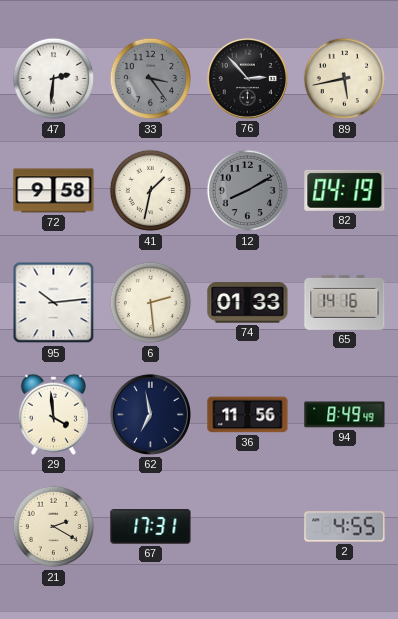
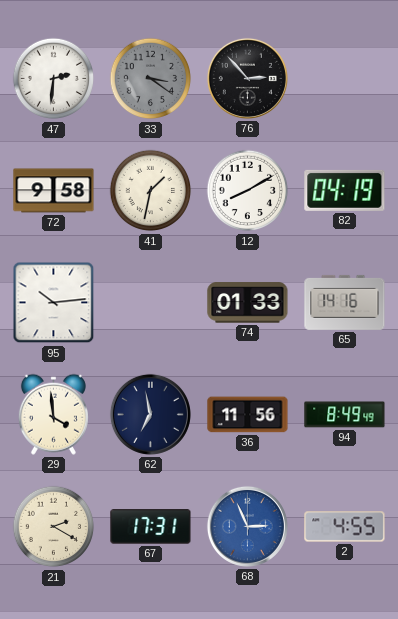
33: 3:24 -> 3:21
89: 5:43 -> none
12 dial: grey -> white
6: 2:29 -> none
68: none -> 2:56
